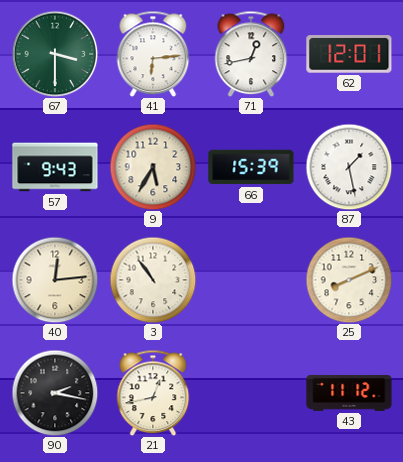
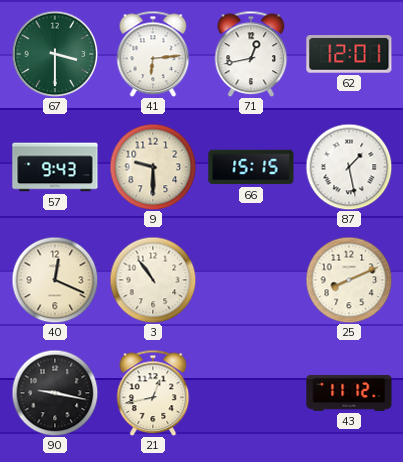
9: 5:35 -> 9:30
66: 15:39 -> 15:15
40: 12:14 -> 12:19
90: 2:17 -> 9:17
